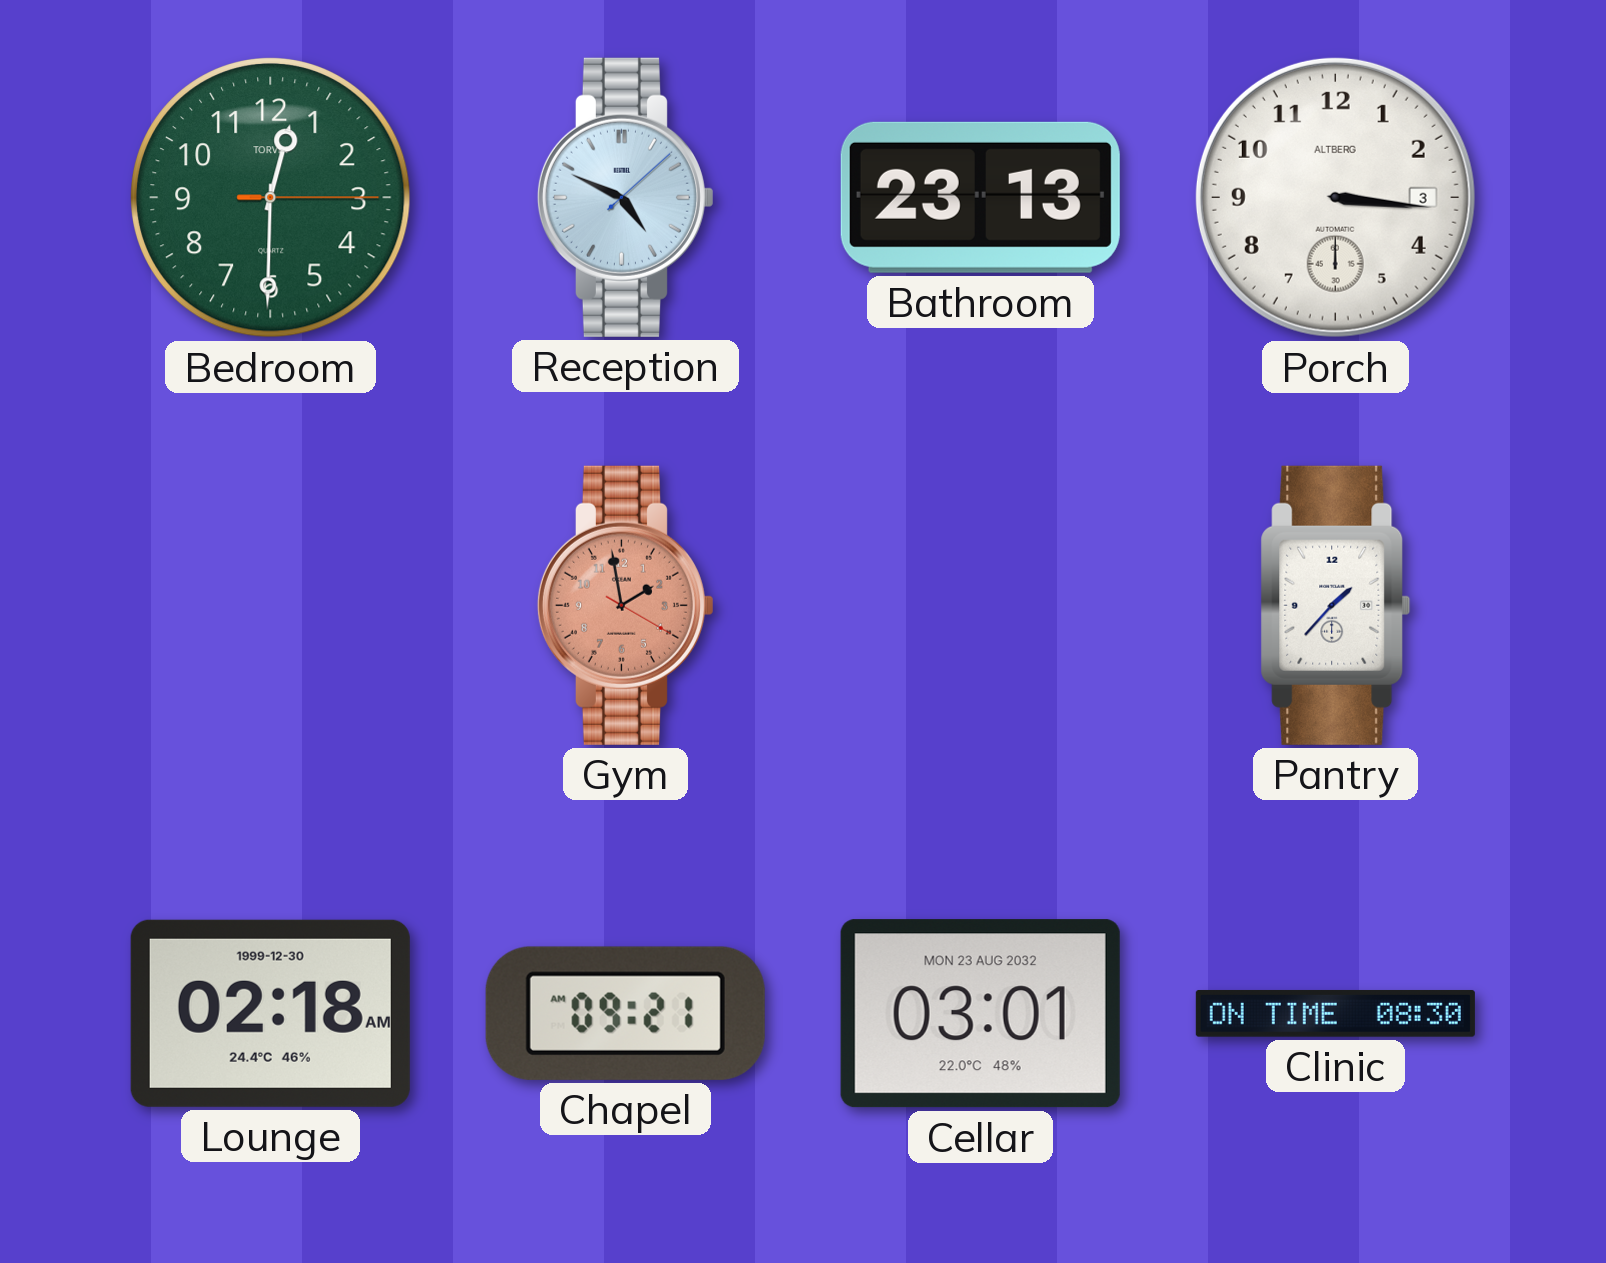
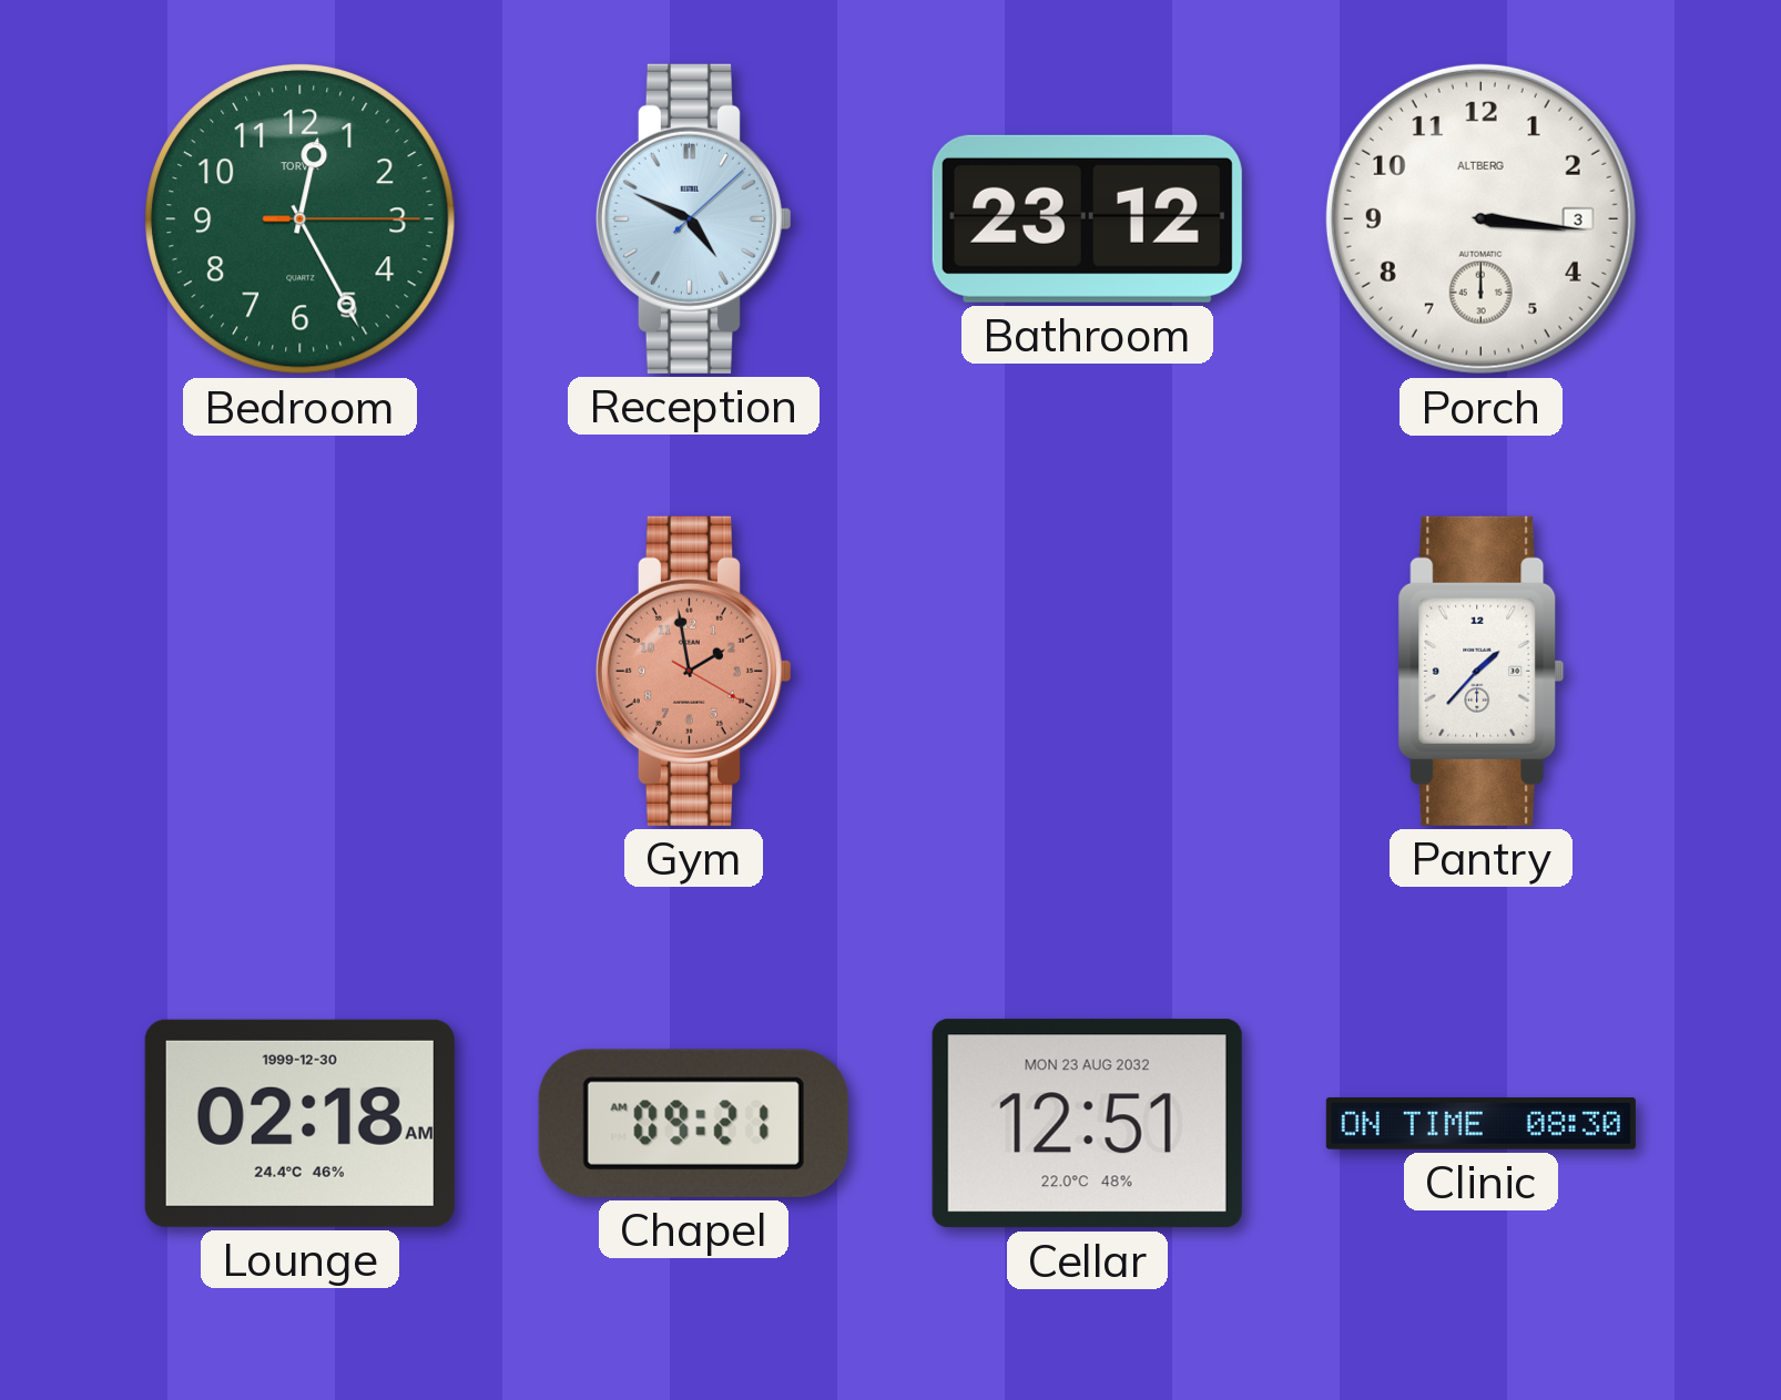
Bedroom: 12:30 -> 12:25
Bathroom: 23:13 -> 23:12
Cellar: 03:01 -> 12:51
